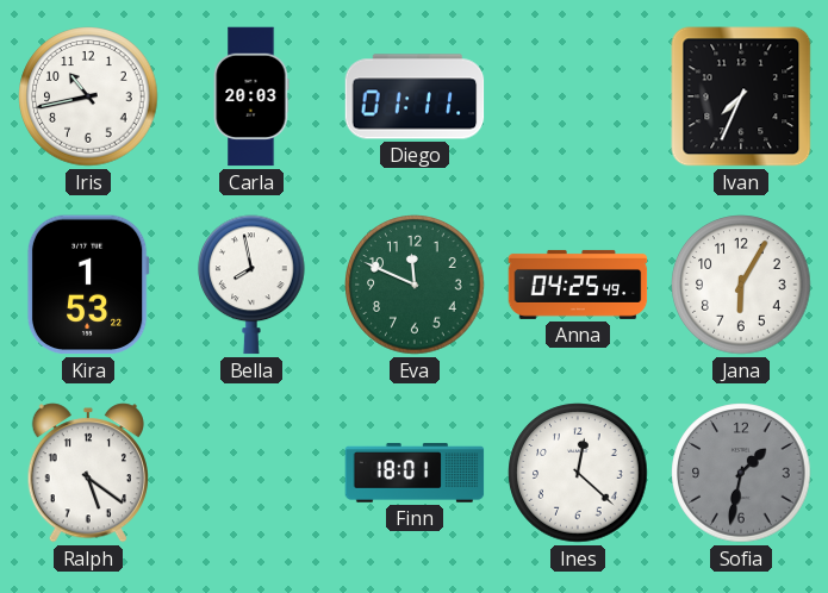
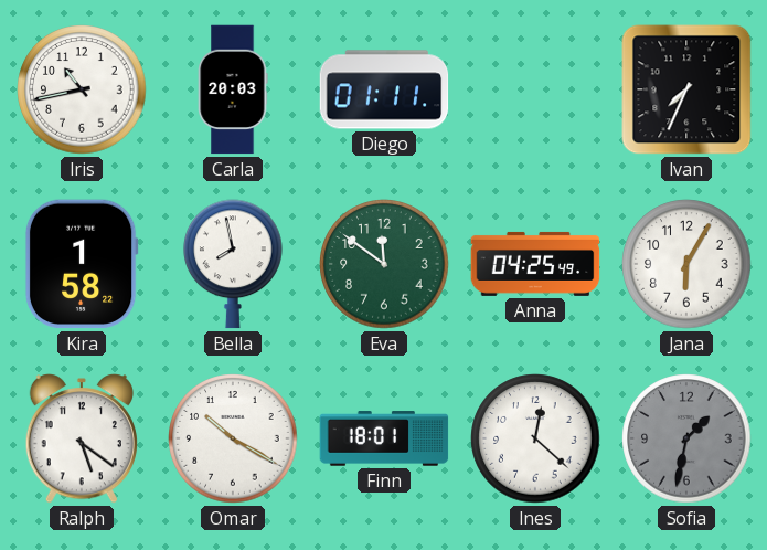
Kira: 1:53 -> 1:58
Eva: 11:49 -> 11:51
Omar: none -> 10:20
